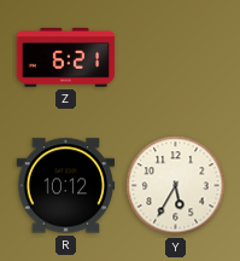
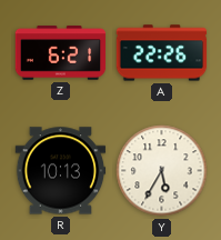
A: none -> 22:26
R: 10:12 -> 10:13
